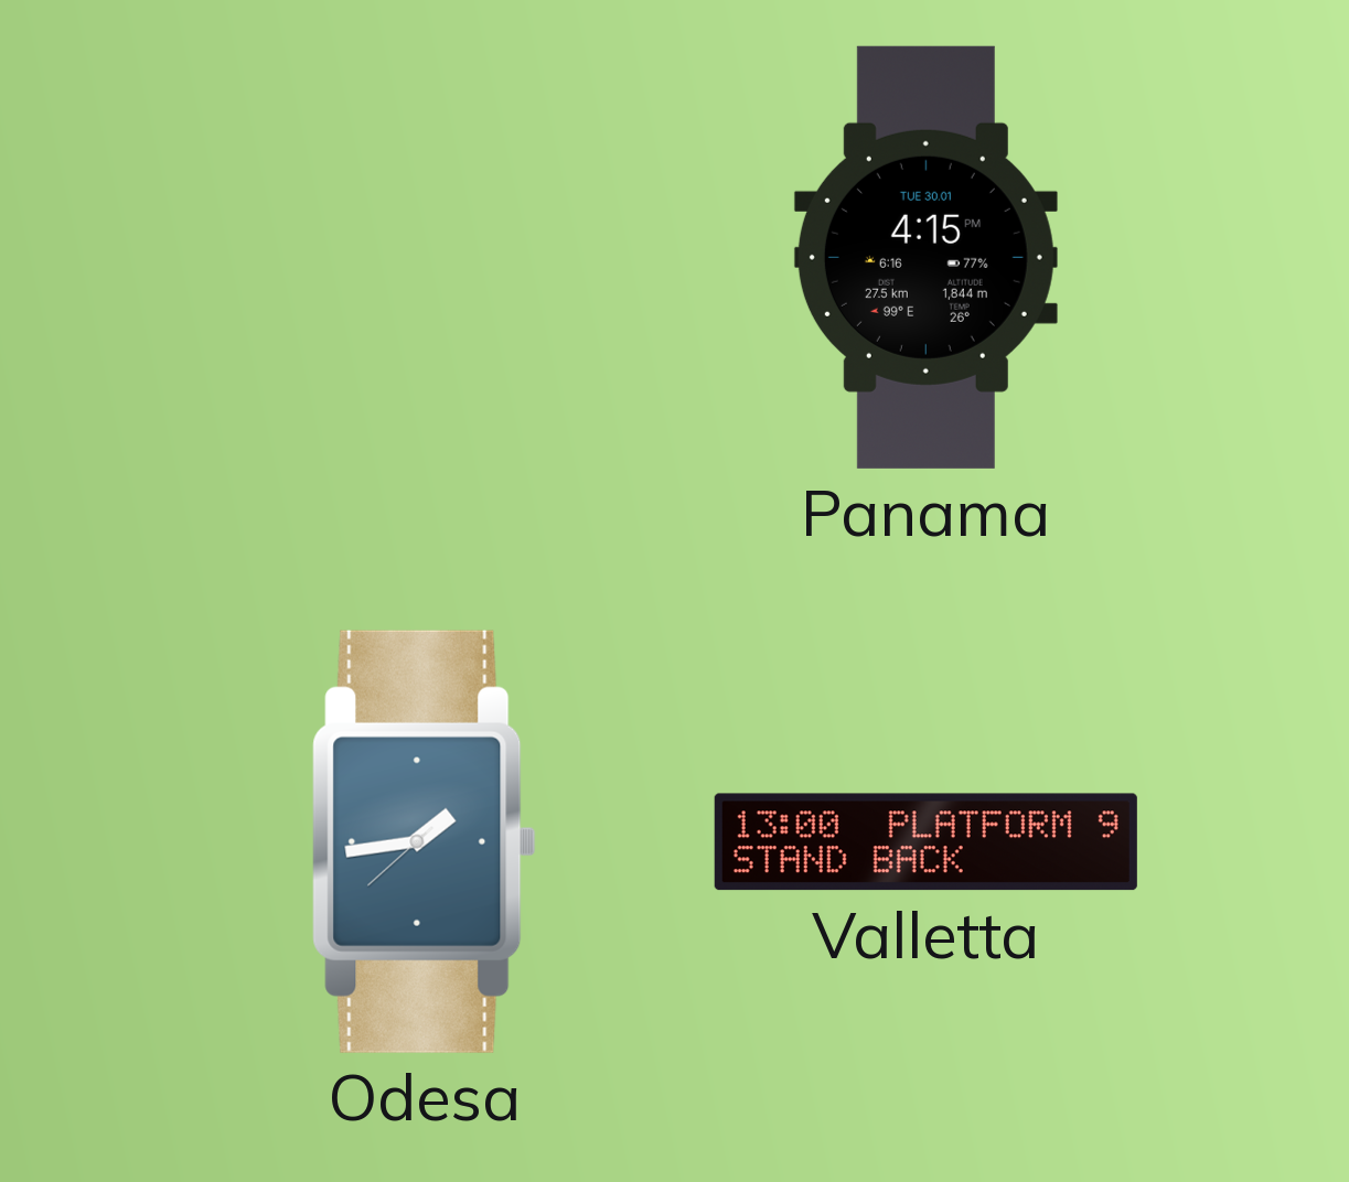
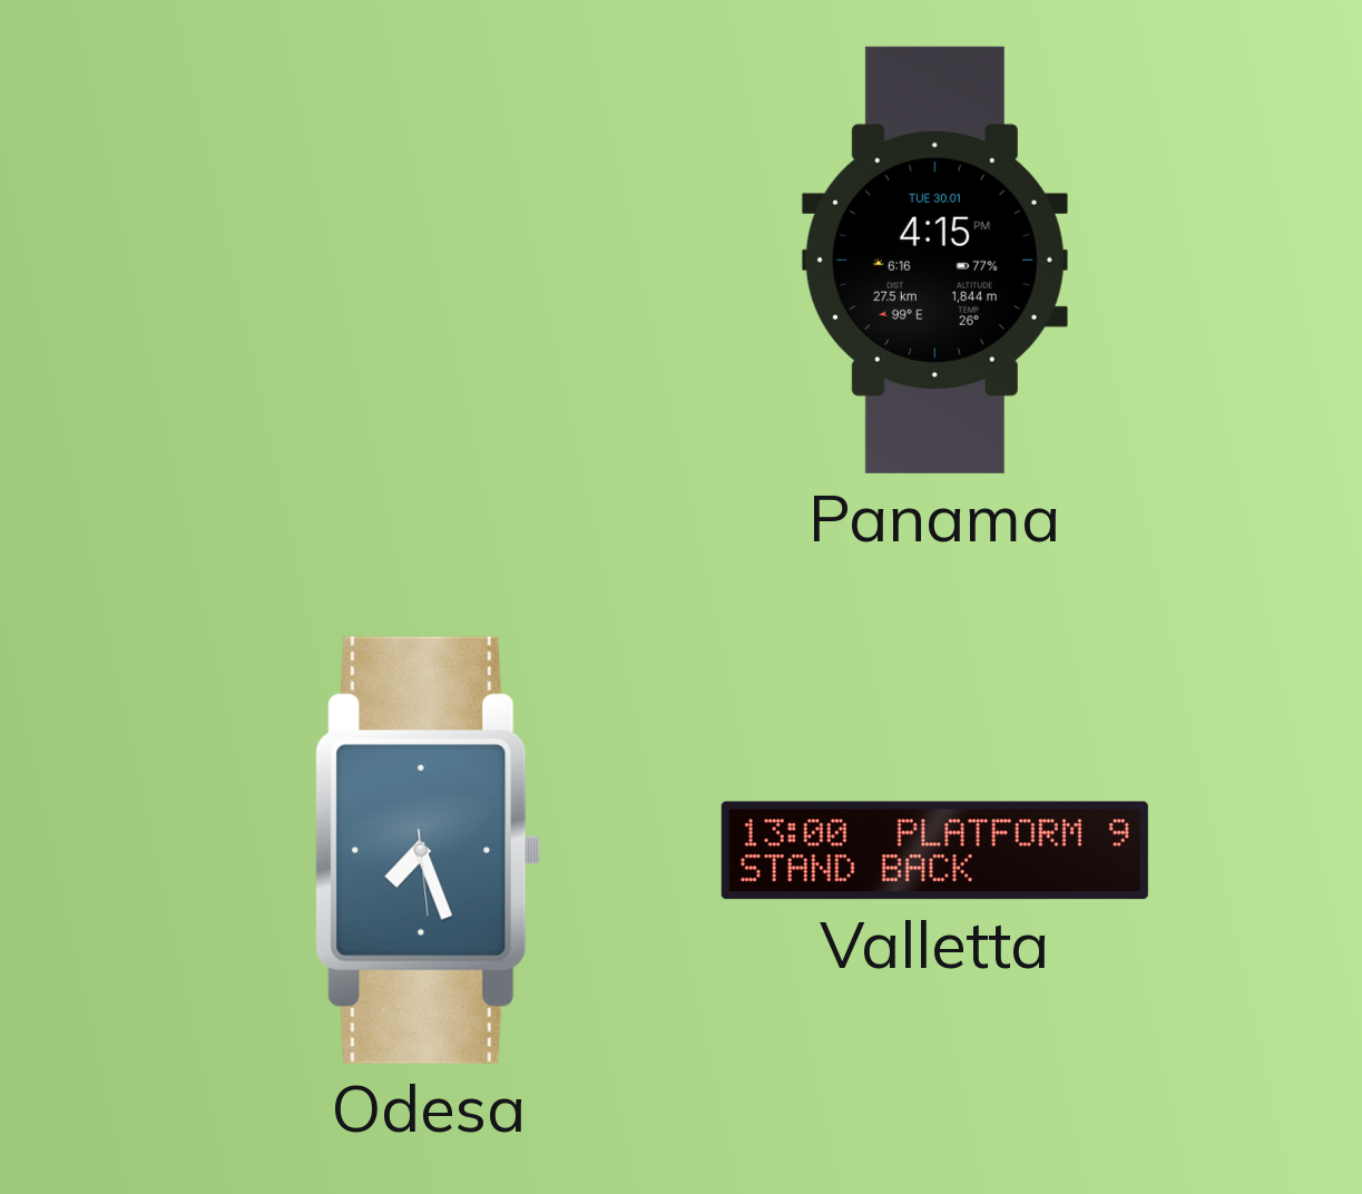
Odesa: 1:43 -> 7:26
